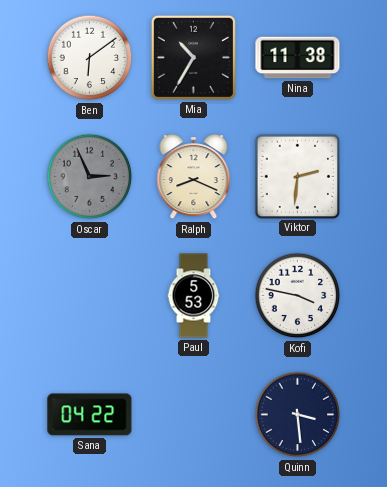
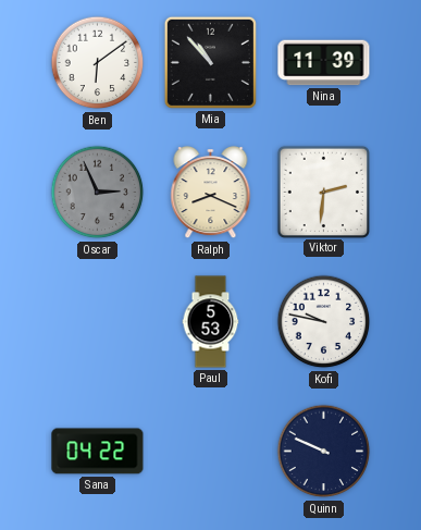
Mia: 10:35 -> 10:53
Nina: 11:38 -> 11:39
Kofi: 3:47 -> 9:47
Quinn: 3:29 -> 9:49
